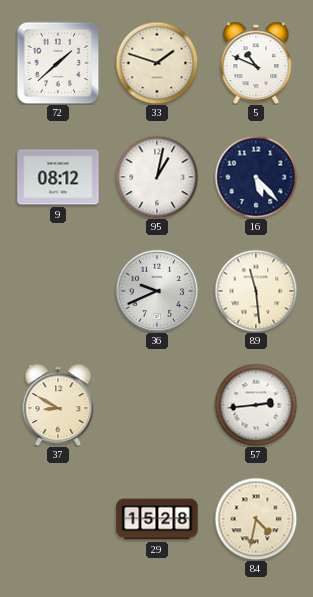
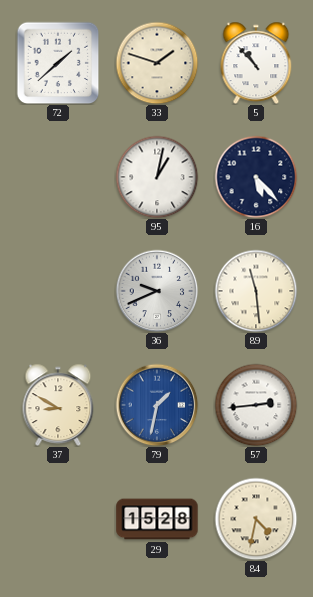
5: 10:49 -> 10:53
9: 08:12 -> none
79: none -> 1:32
